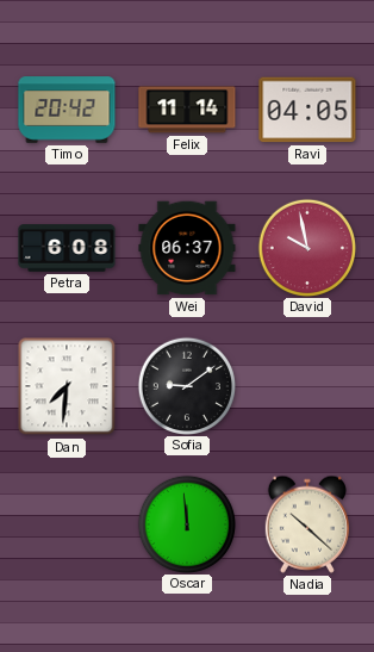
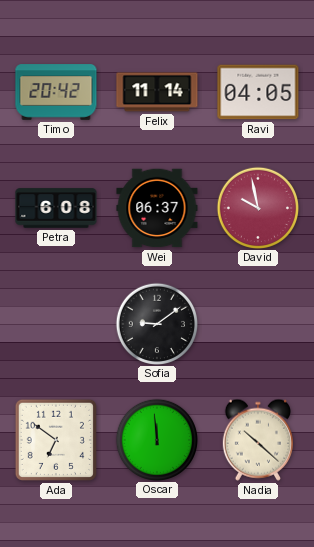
Dan: 7:31 -> none
Ada: none -> 6:51
